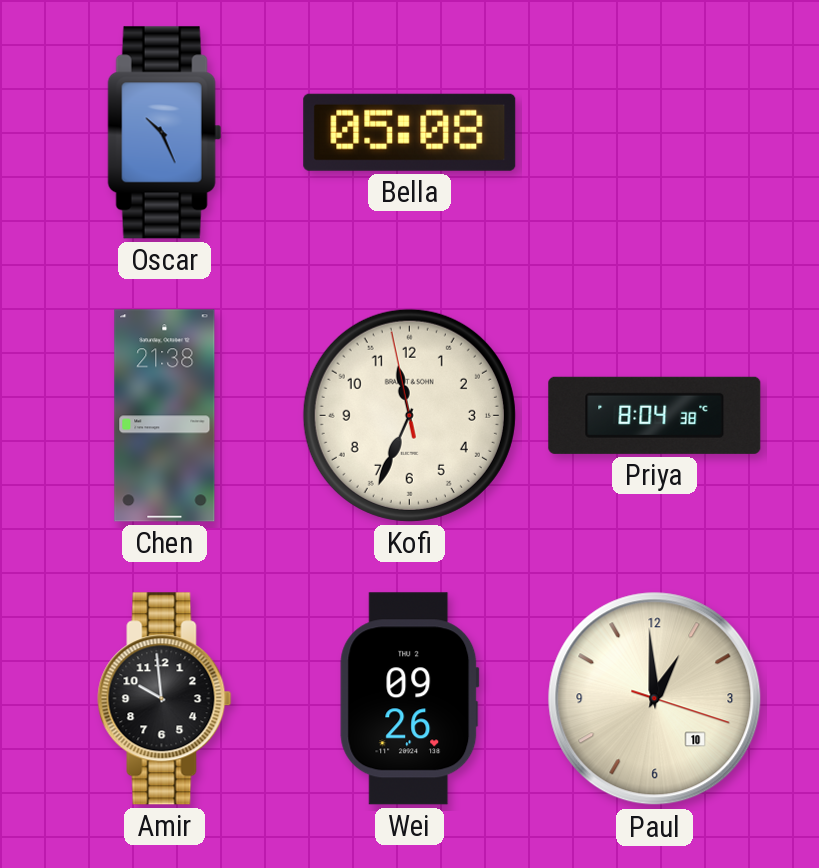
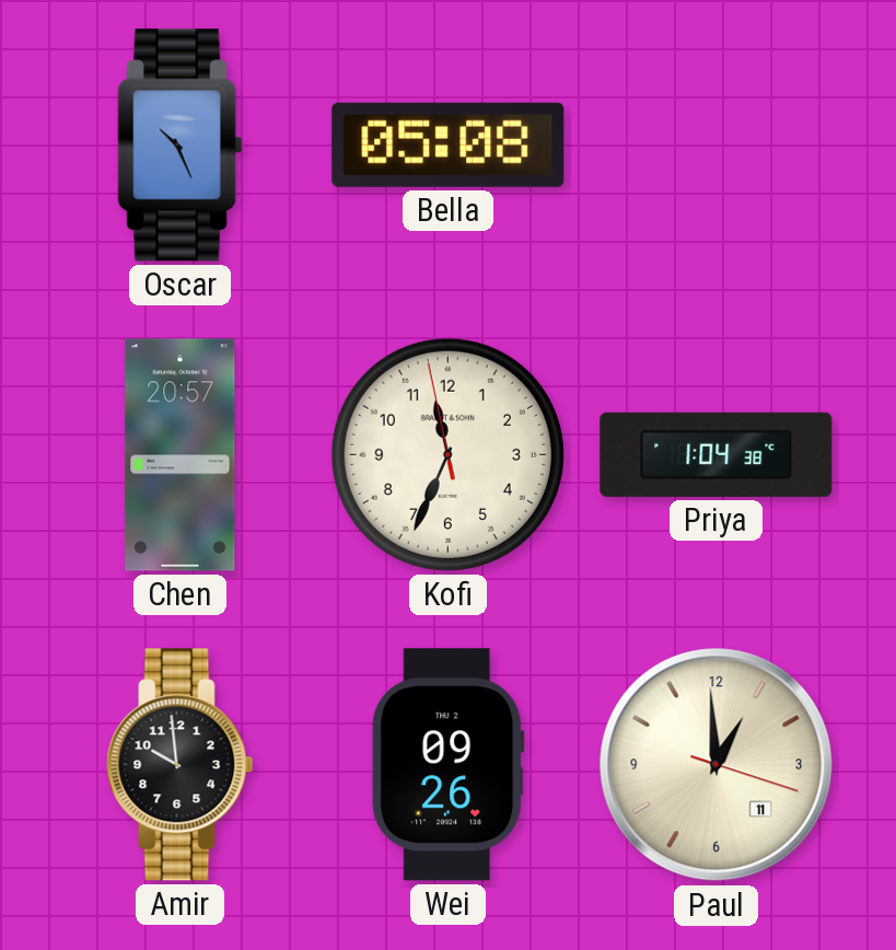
Chen: 21:38 -> 20:57
Priya: 8:04 -> 1:04
Paul date: 10 -> 11
